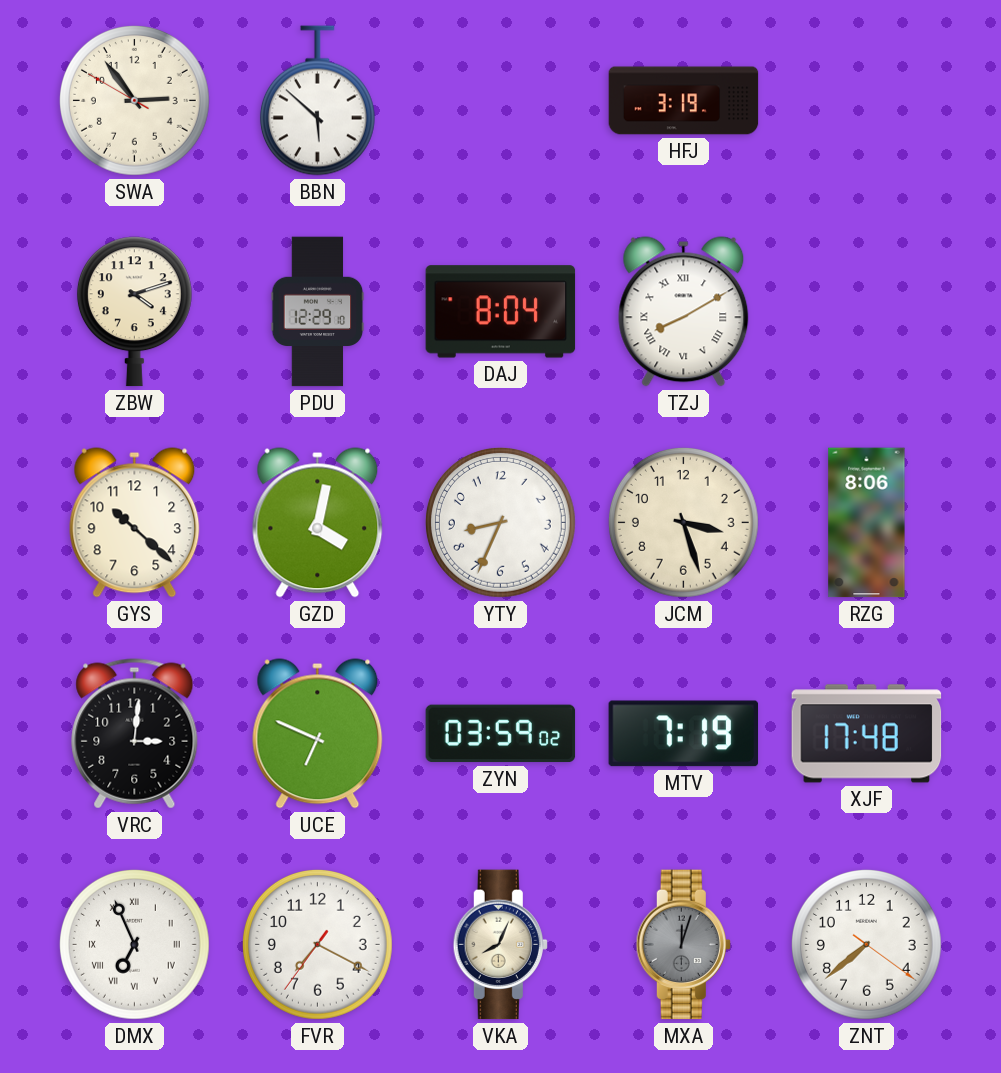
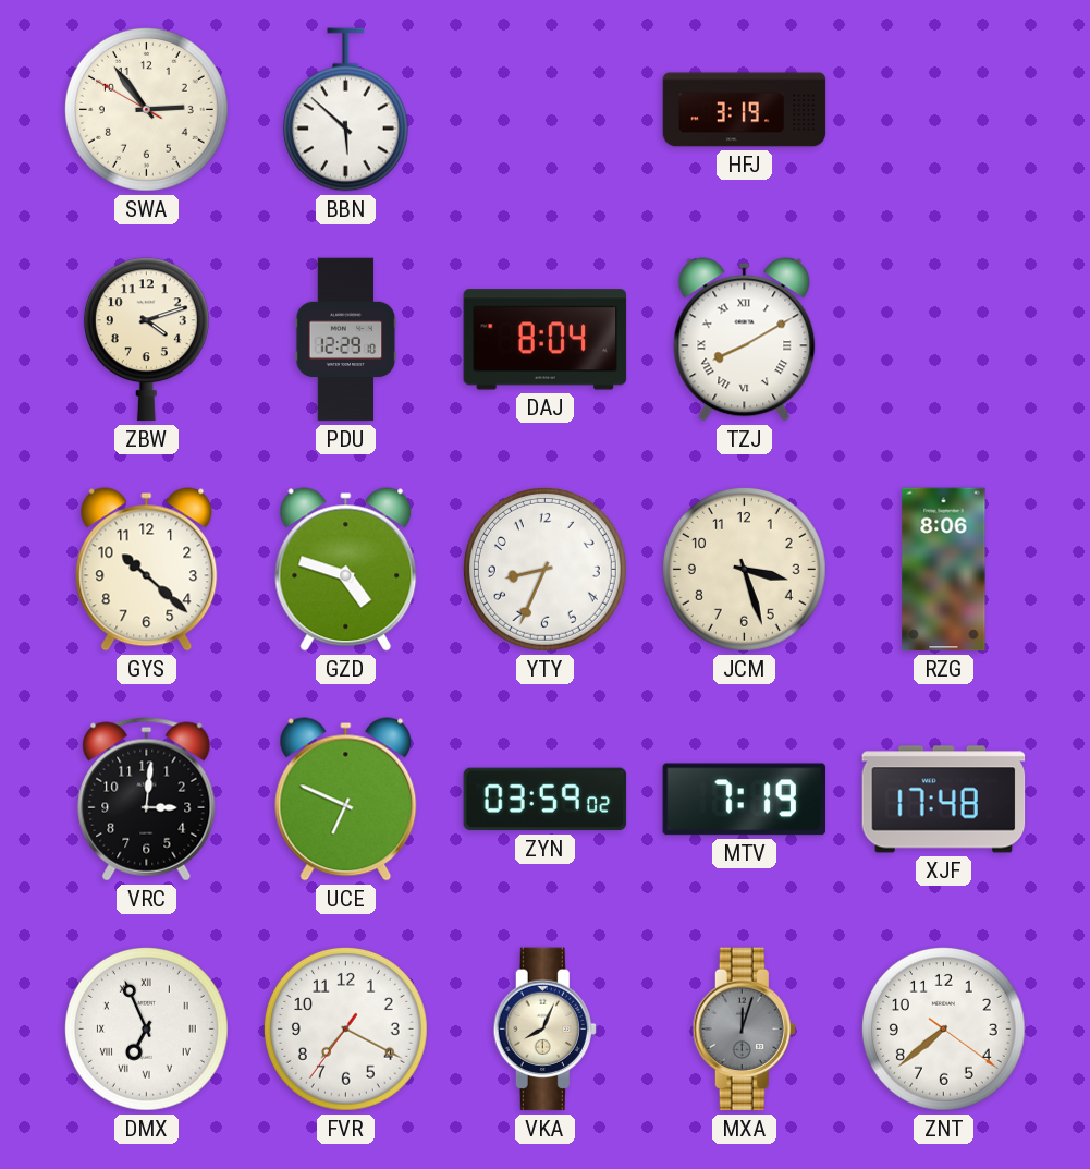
GZD: 4:02 -> 4:48
